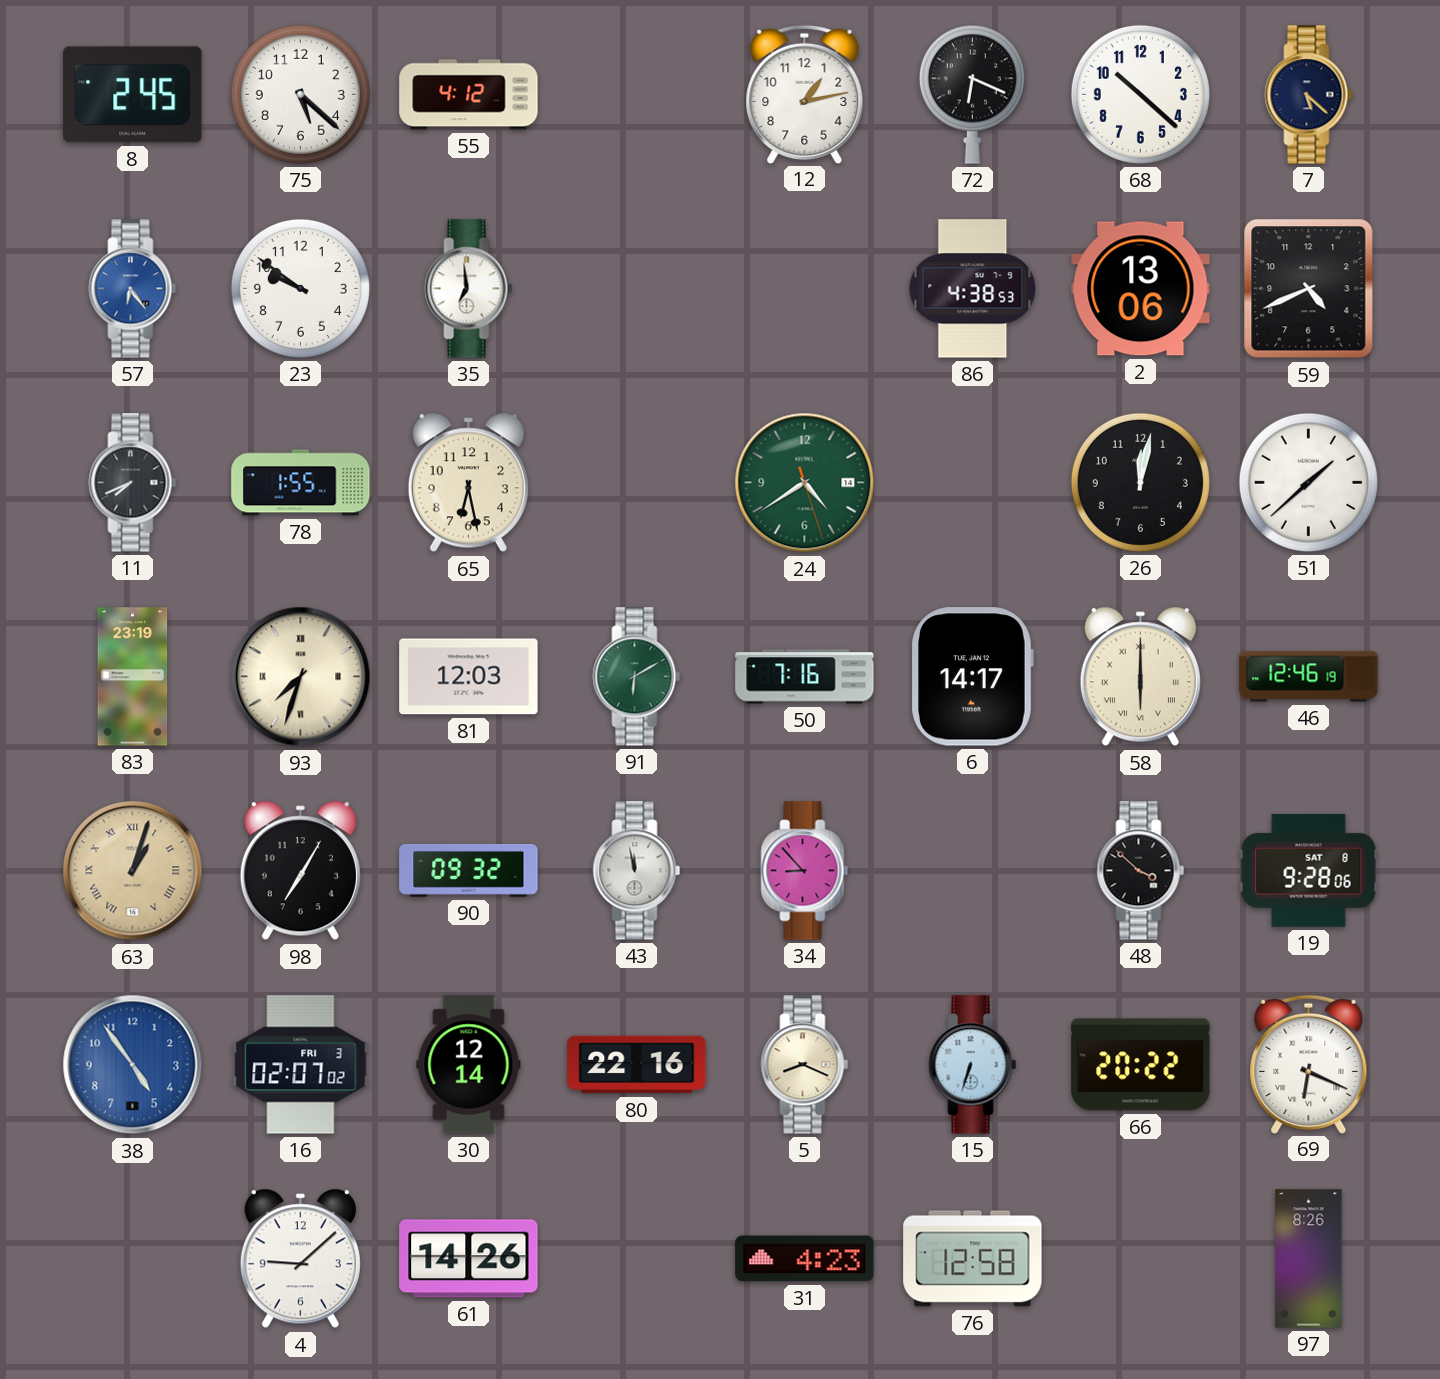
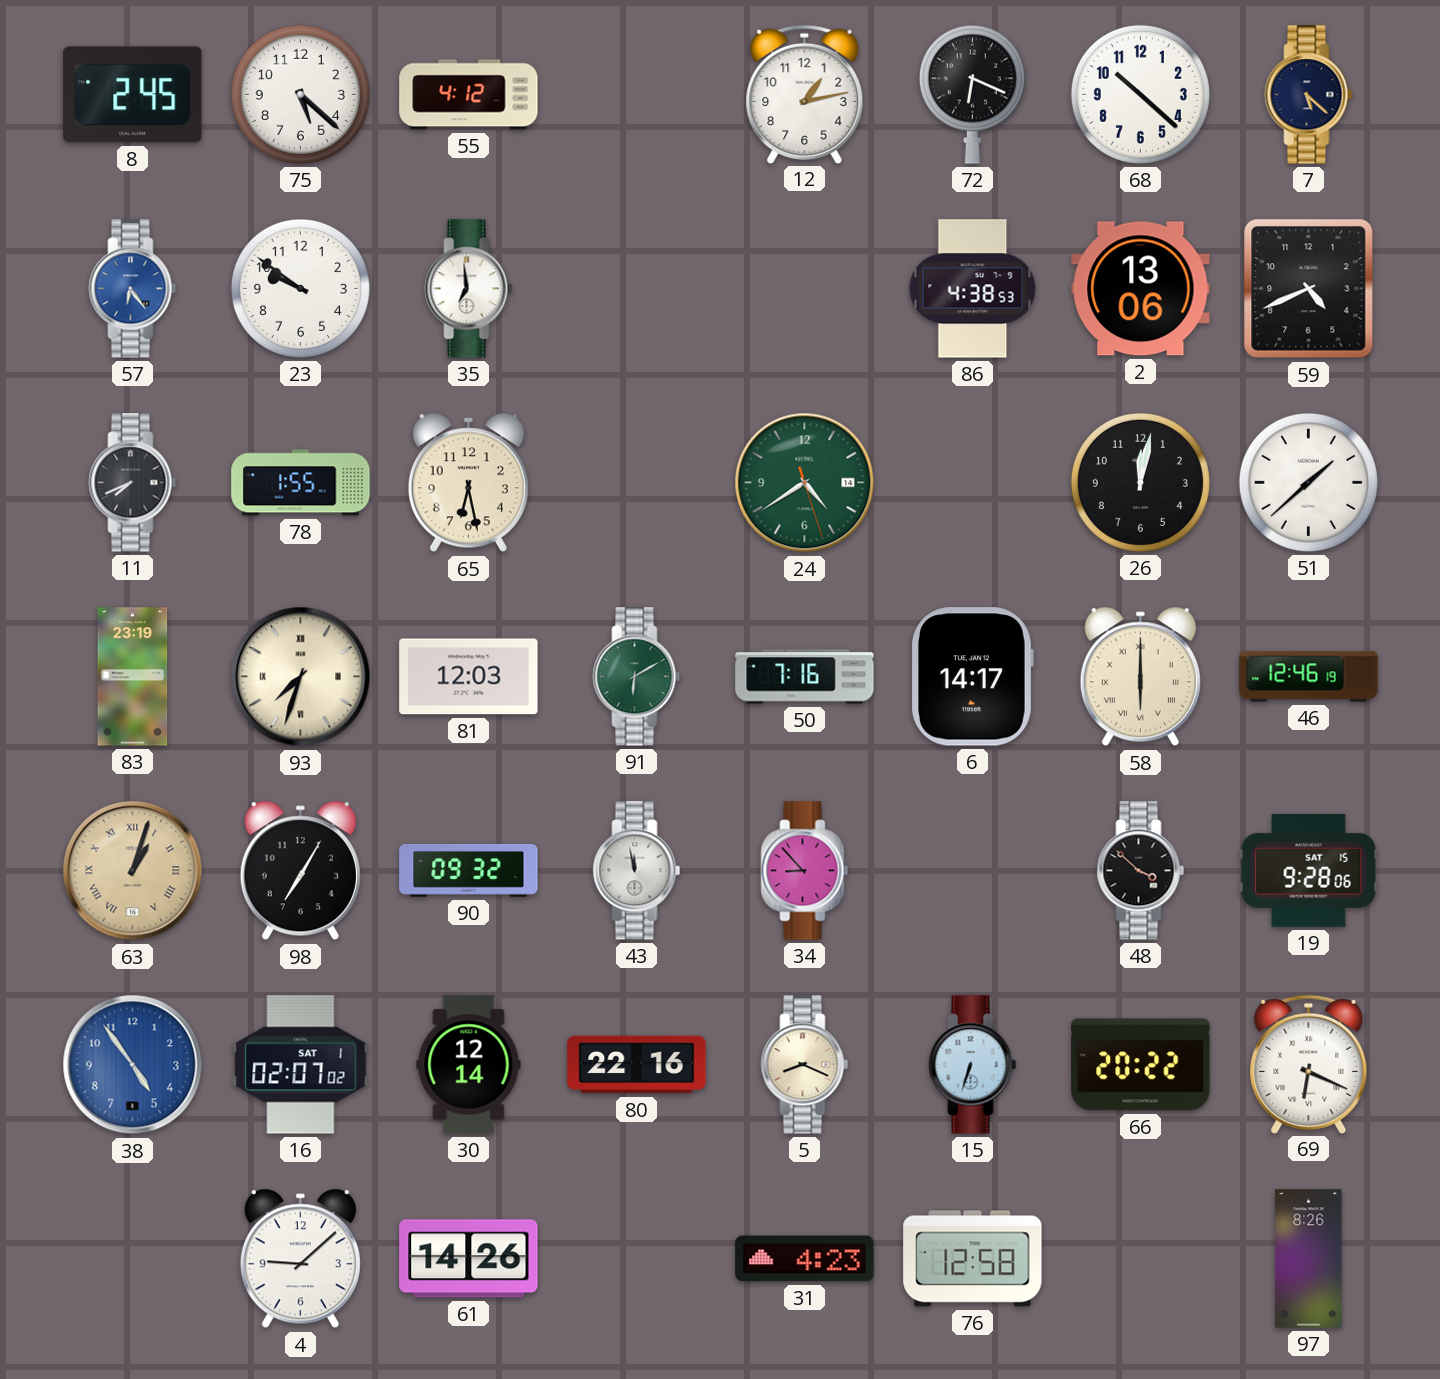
19 date: SAT 8 -> SAT 15
16 date: FRI 3 -> SAT 1
